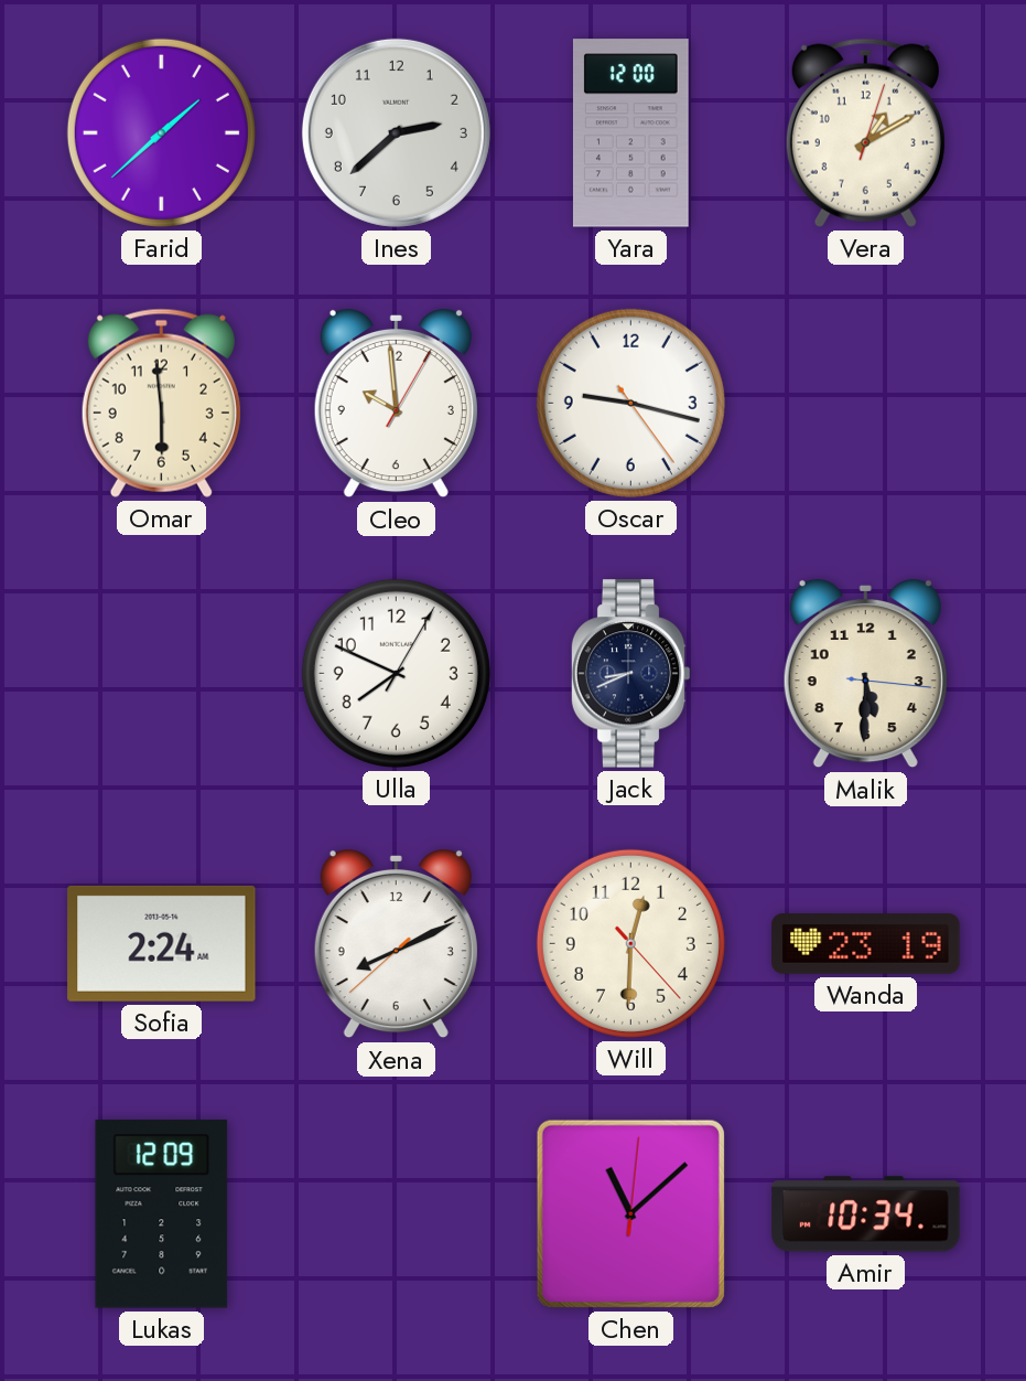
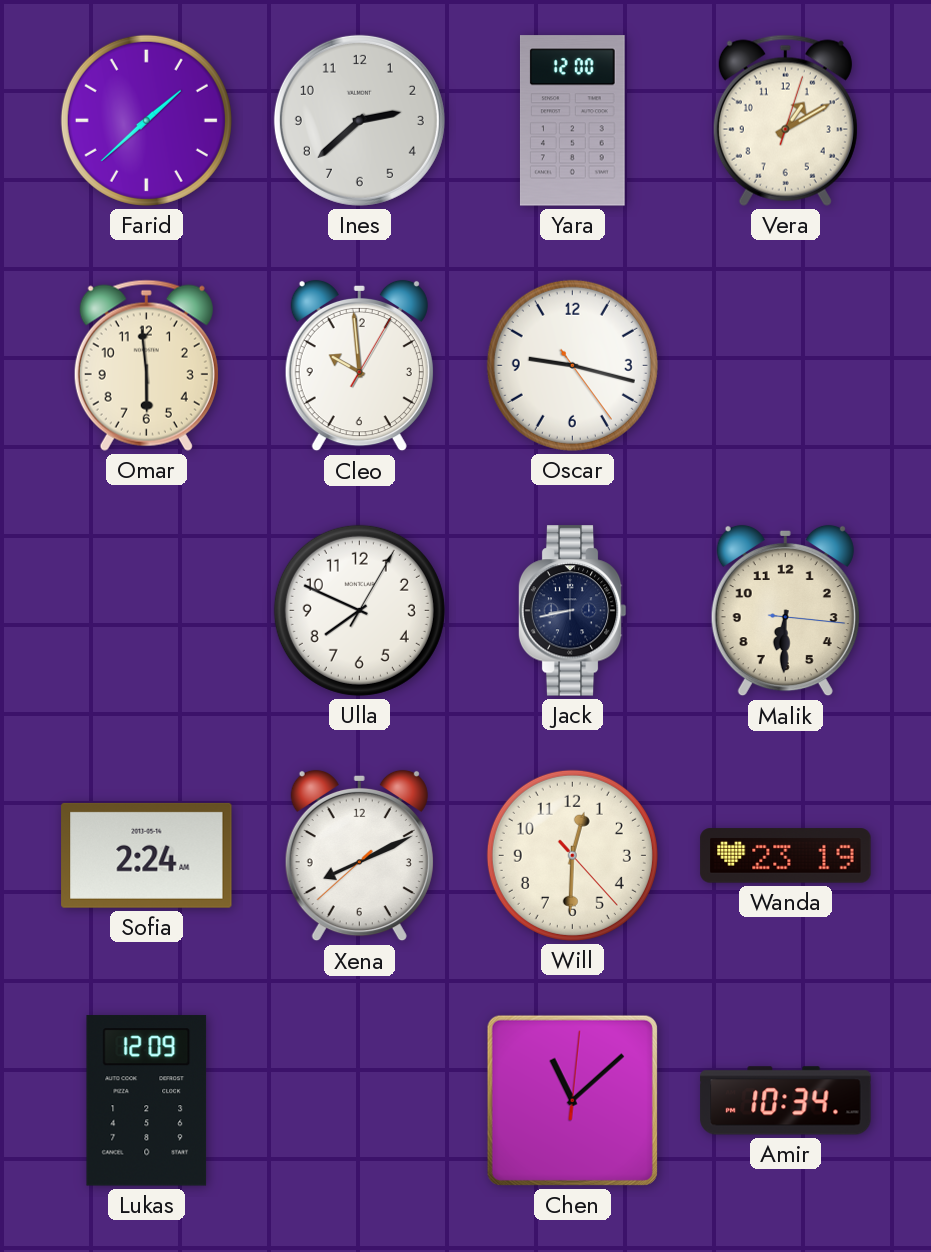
Jack: 8:41 -> 8:43
Malik: 5:30 -> 6:30
